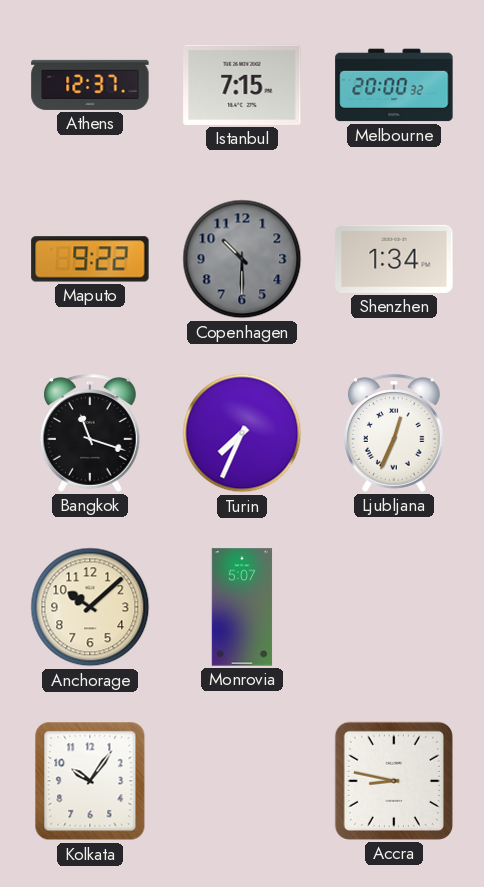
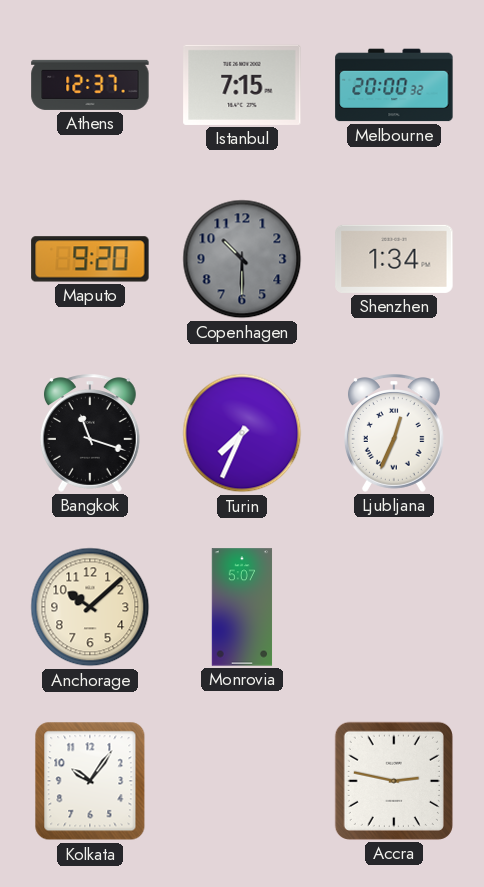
Maputo: 9:22 -> 9:20
Accra: 8:47 -> 2:47
